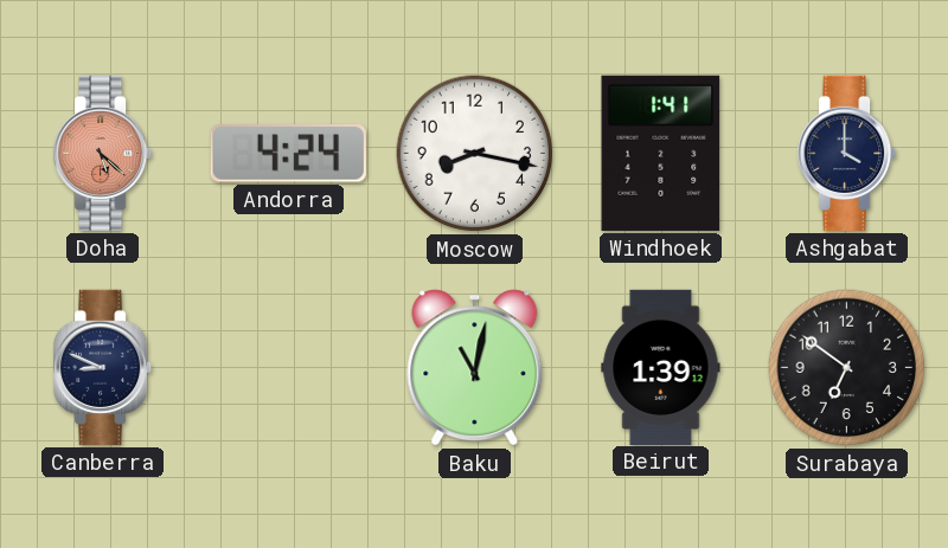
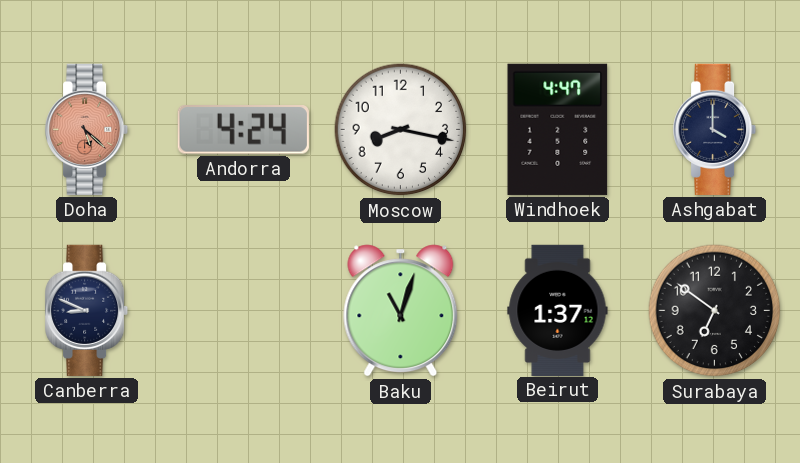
Windhoek: 1:41 -> 4:47
Baku: 11:02 -> 11:03
Beirut: 1:39 -> 1:37
